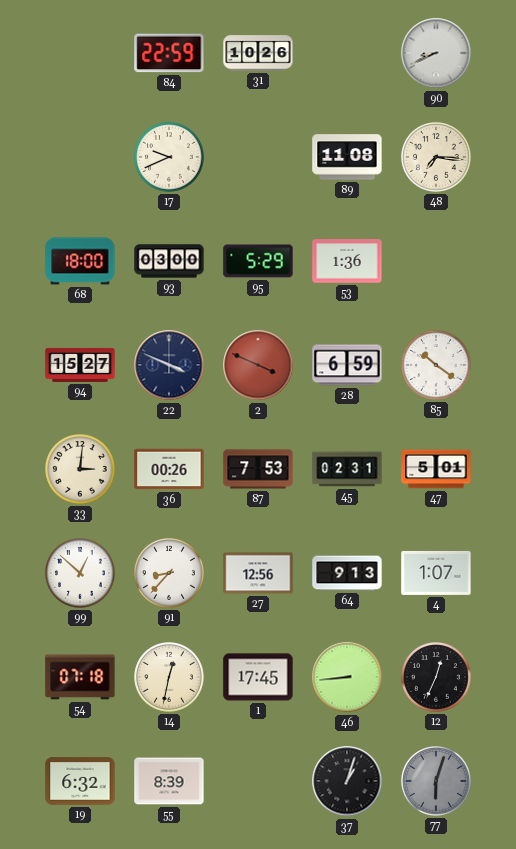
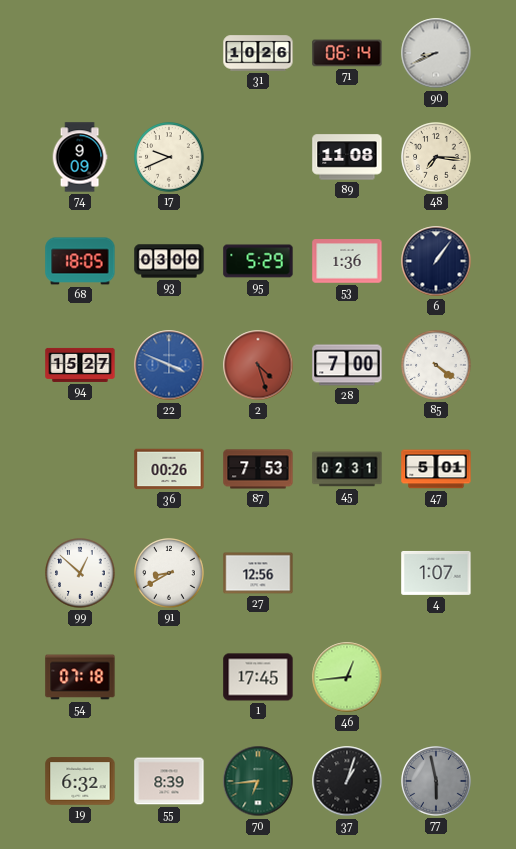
84: 22:59 -> none
71: none -> 06:14
74: none -> 9:09
68: 18:00 -> 18:05
6: none -> 1:06
22 dial: navy -> blue
2: 3:49 -> 4:27
28: 6:59 -> 7:00
85: 10:21 -> 4:21
33: 3:01 -> none
91: 8:37 -> 8:40
64: 9:13 -> none
14: 12:32 -> none
46: 8:44 -> 12:44
12: 12:34 -> none
70: none -> 6:44
77: 6:03 -> 5:58
